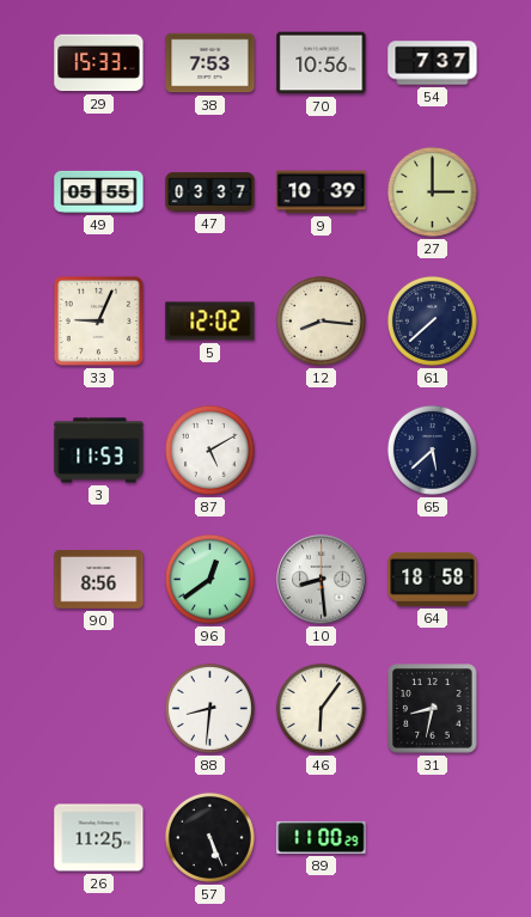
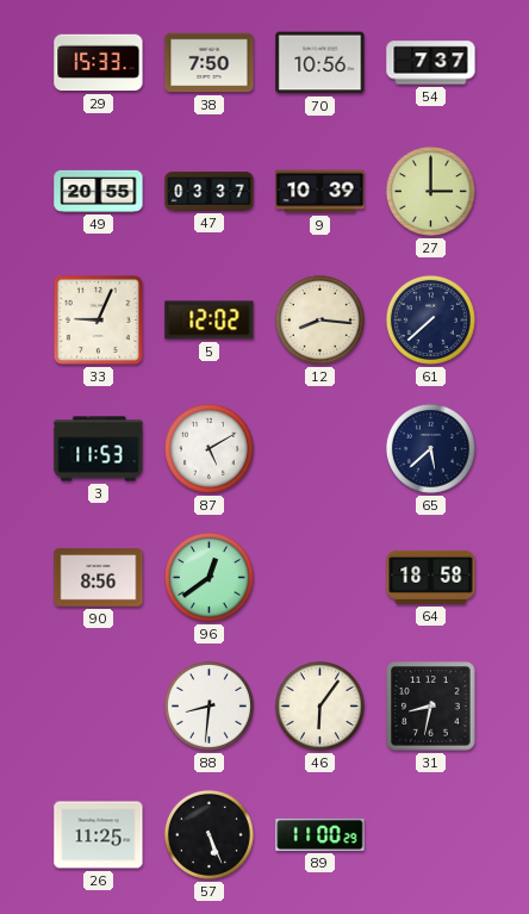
38: 7:53 -> 7:50
49: 05:55 -> 20:55
10: 8:29 -> none
